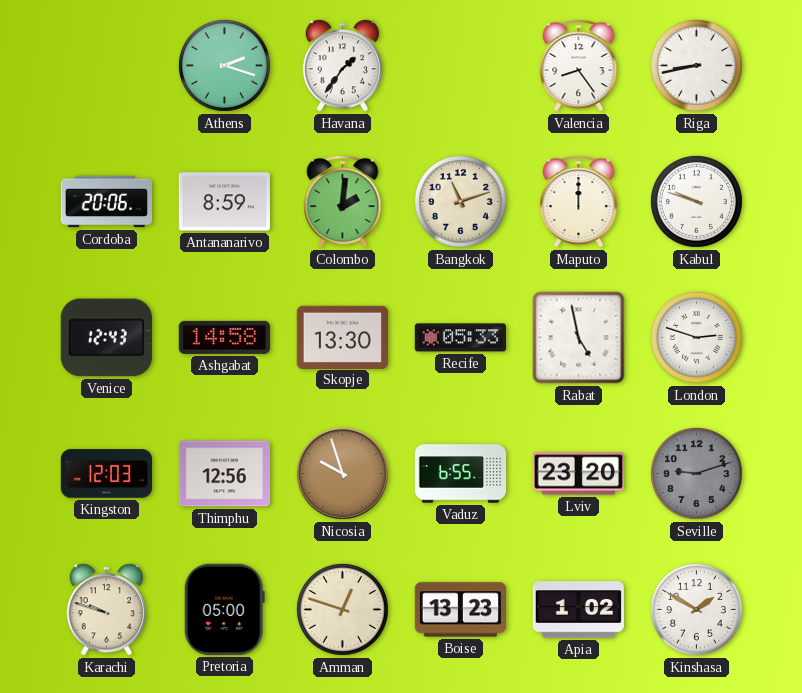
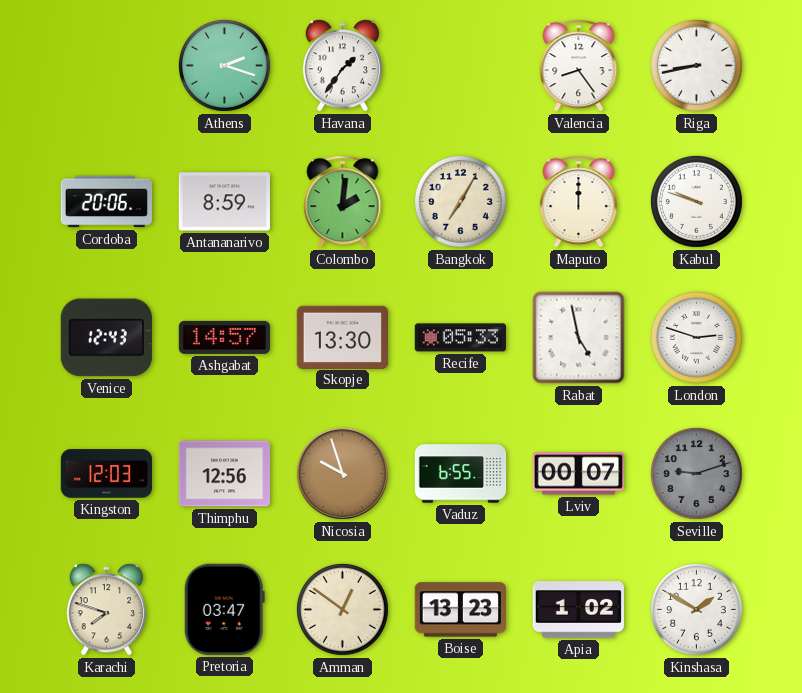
Bangkok: 11:12 -> 7:05
Ashgabat: 14:58 -> 14:57
Lviv: 23:20 -> 00:07
Karachi: 9:48 -> 7:48
Pretoria: 05:00 -> 03:47
Amman: 12:48 -> 12:51
